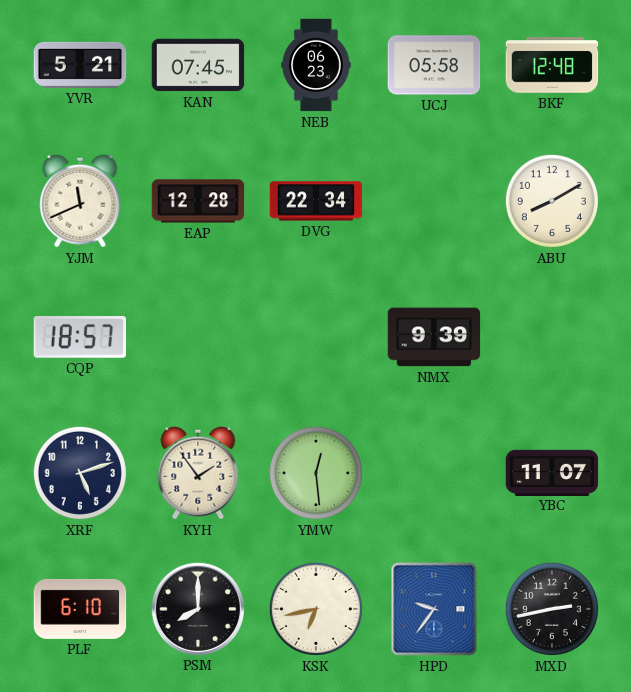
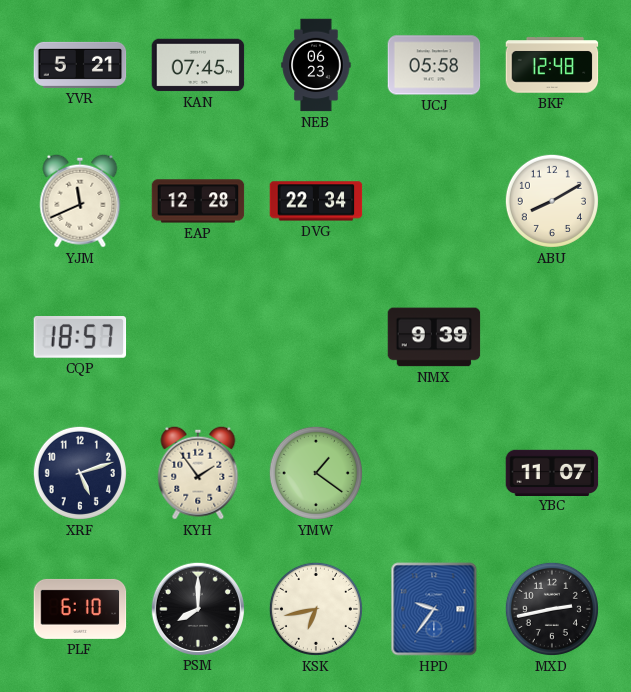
YMW: 12:29 -> 1:21
